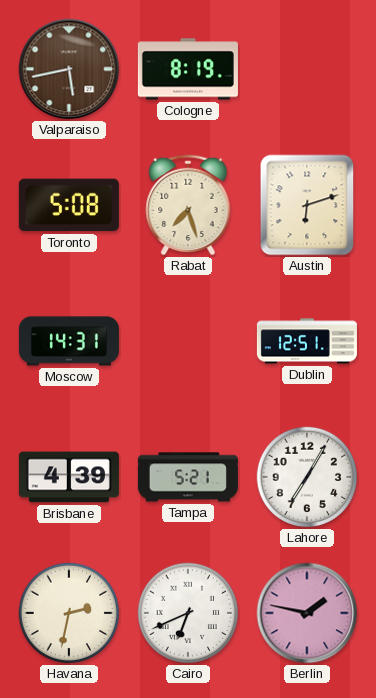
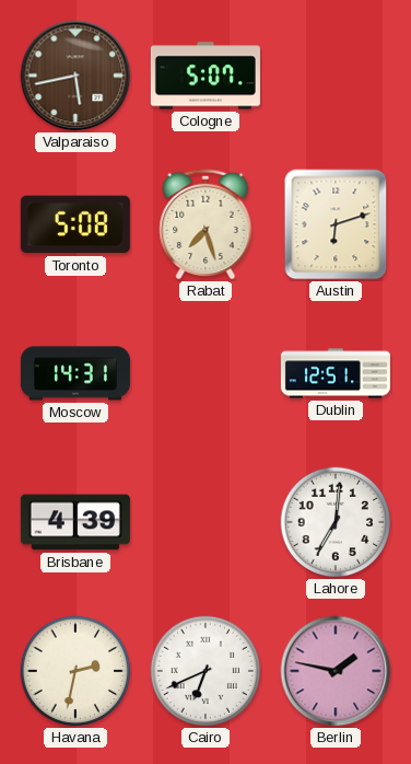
Cologne: 8:19 -> 5:07
Tampa: 5:21 -> none
Lahore: 7:05 -> 7:01
